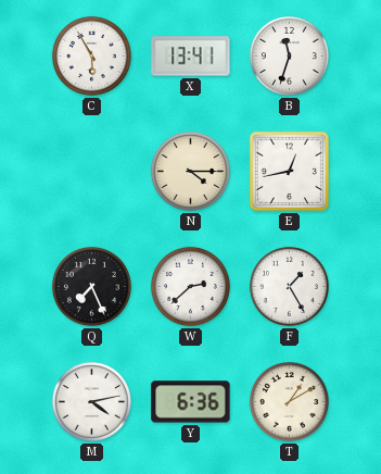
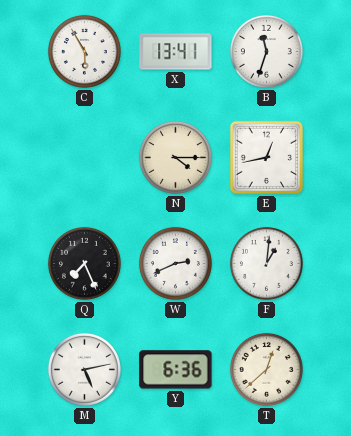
W: 2:38 -> 2:41
F: 1:25 -> 1:01
M: 4:13 -> 5:13
T: 1:10 -> 12:38
